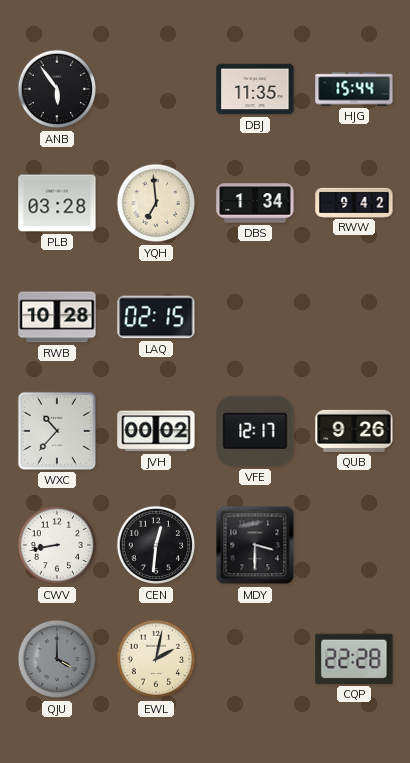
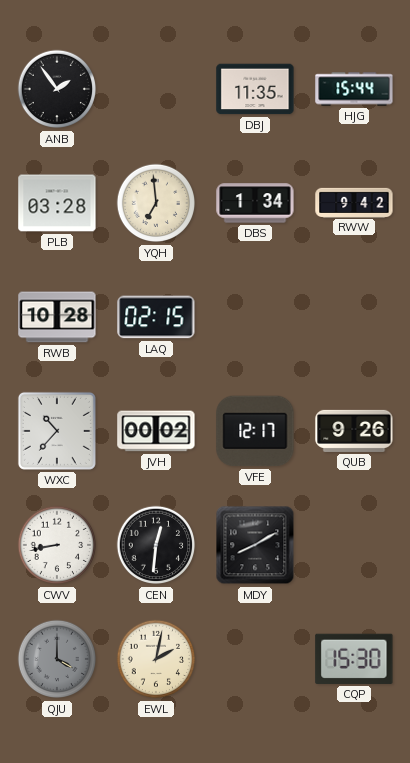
ANB: 5:54 -> 1:54
MDY: 3:30 -> 8:10
CQP: 22:28 -> 15:30
